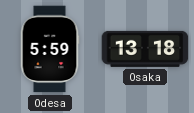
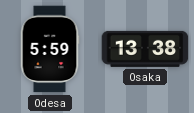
Osaka: 13:18 -> 13:38
